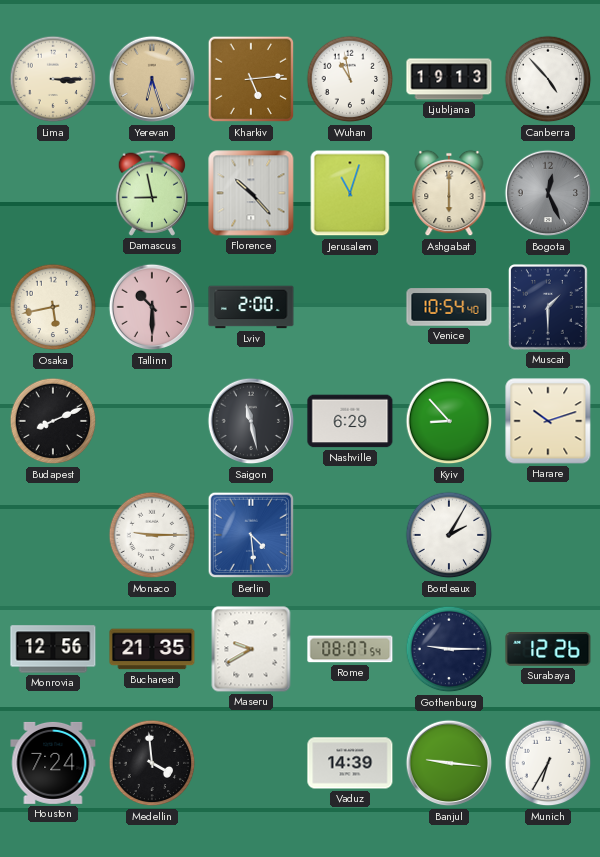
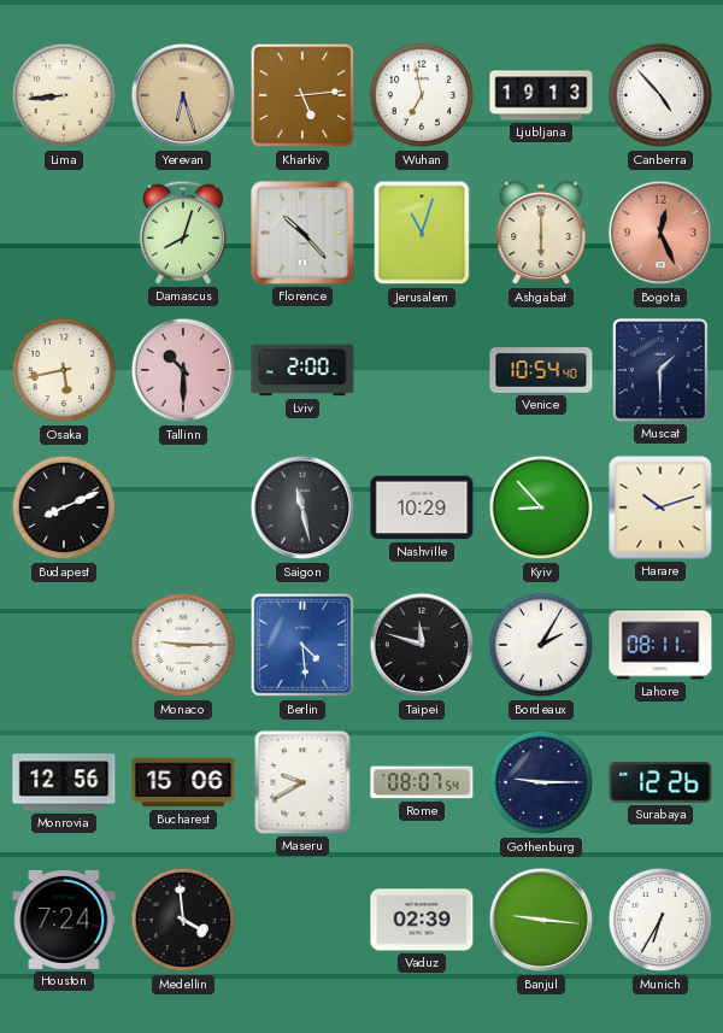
Lima: 3:15 -> 8:44
Wuhan: 10:58 -> 6:58
Damascus: 8:58 -> 8:03
Bogota dial: grey -> salmon
Nashville: 6:29 -> 10:29
Taipei: none -> 11:48
Lahore: none -> 08:11
Bucharest: 21:35 -> 15:06
Vaduz: 14:39 -> 02:39
